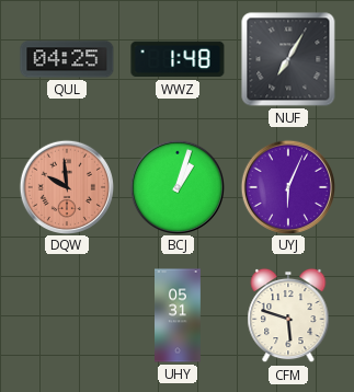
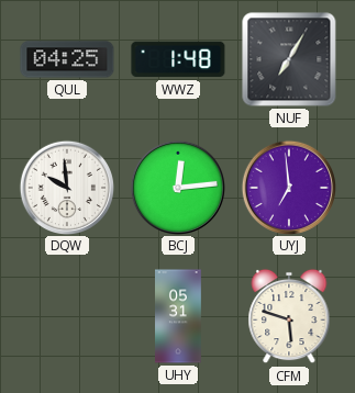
DQW dial: salmon -> white
BCJ: 1:03 -> 12:14
UYJ: 6:04 -> 6:59
